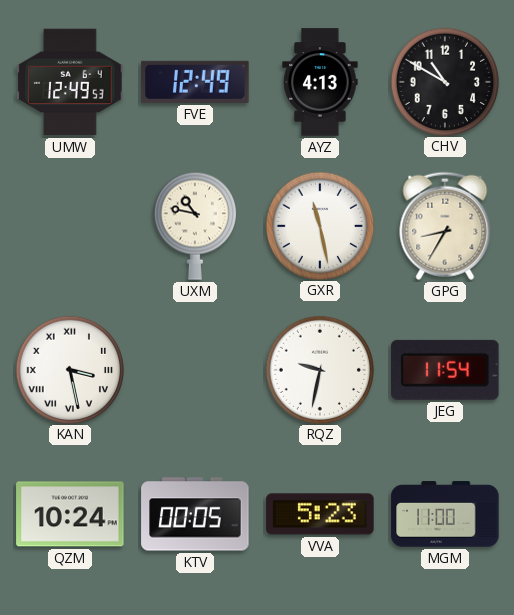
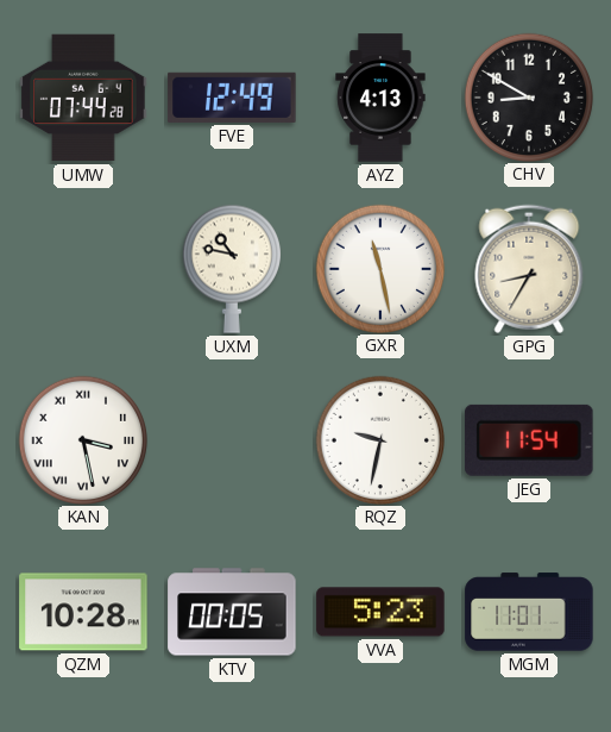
UMW: 12:49 -> 07:44
CHV: 10:50 -> 8:50
QZM: 10:24 -> 10:28
MGM: 11:00 -> 11:01
